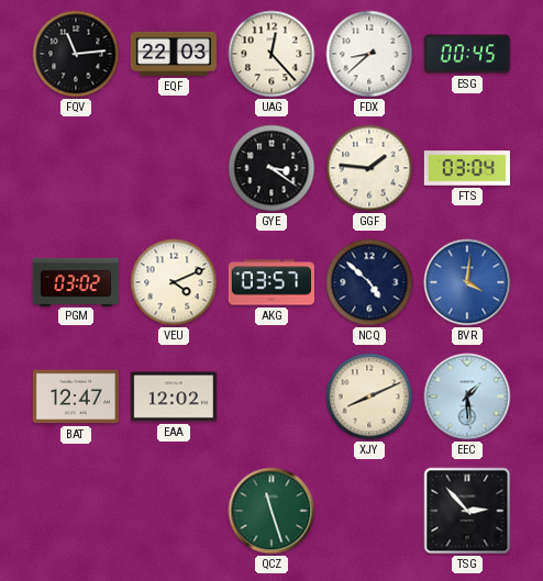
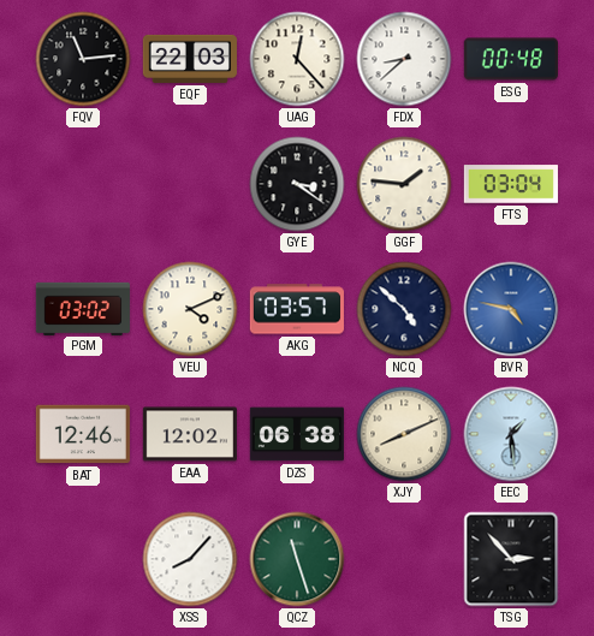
ESG: 00:45 -> 00:48
BVR: 4:01 -> 4:47
BAT: 12:47 -> 12:46
DZS: none -> 06:38
XSS: none -> 8:07
